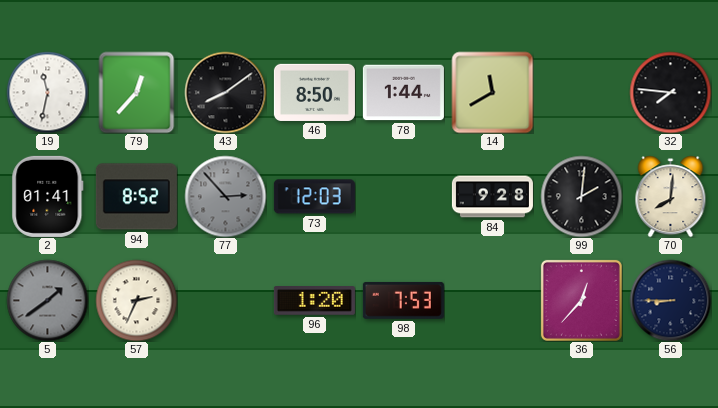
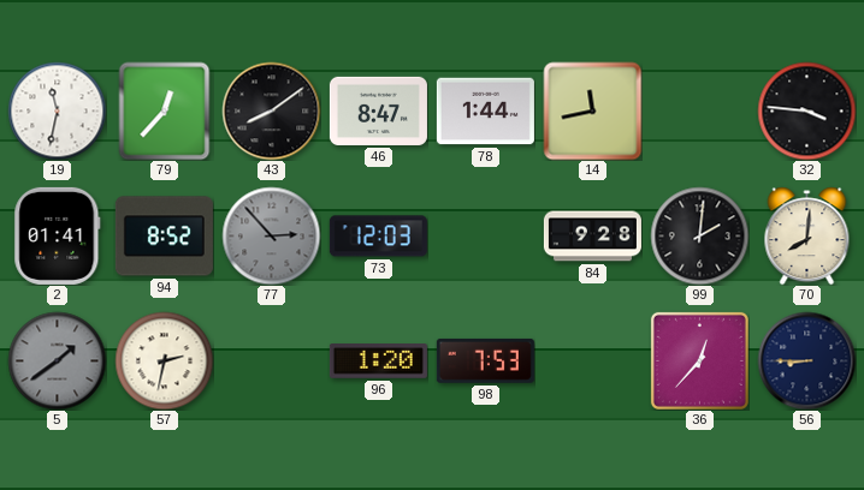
46: 8:50 -> 8:47
14: 11:40 -> 11:43
32: 7:46 -> 3:46
57: 2:34 -> 2:32
